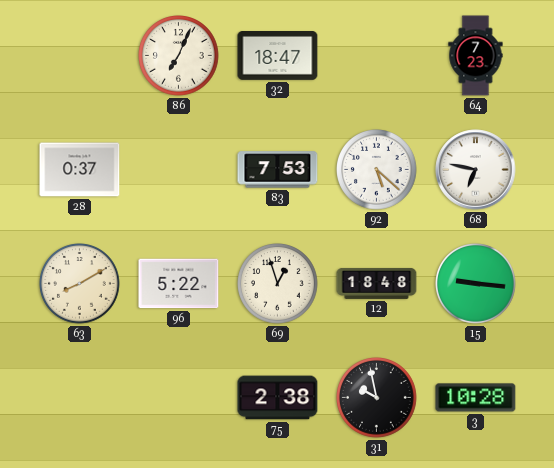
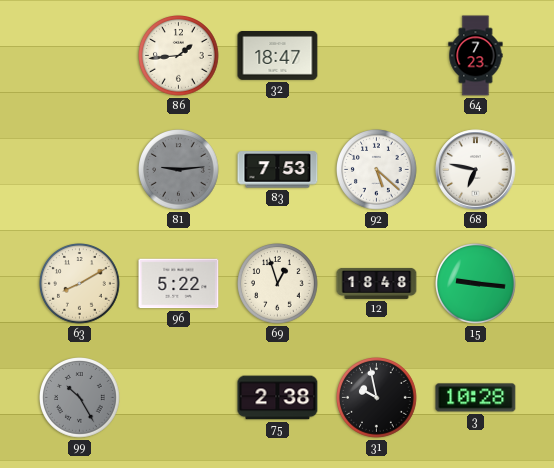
86: 7:04 -> 1:44
28: 0:37 -> none
81: none -> 9:14
99: none -> 10:25
